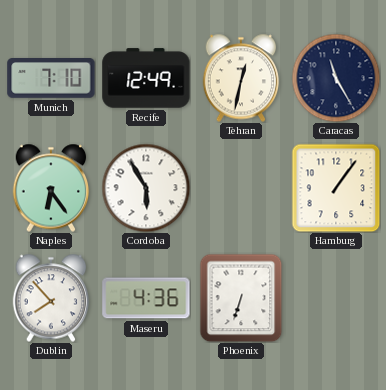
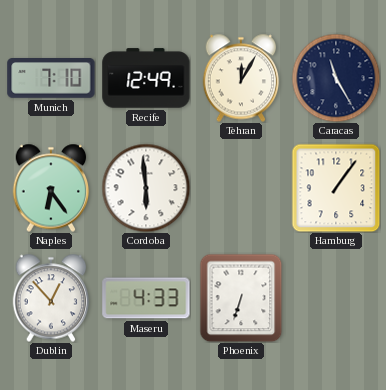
Tehran: 12:32 -> 12:05
Cordoba: 5:55 -> 5:59
Dublin: 7:53 -> 12:53
Maseru: 4:36 -> 4:33
